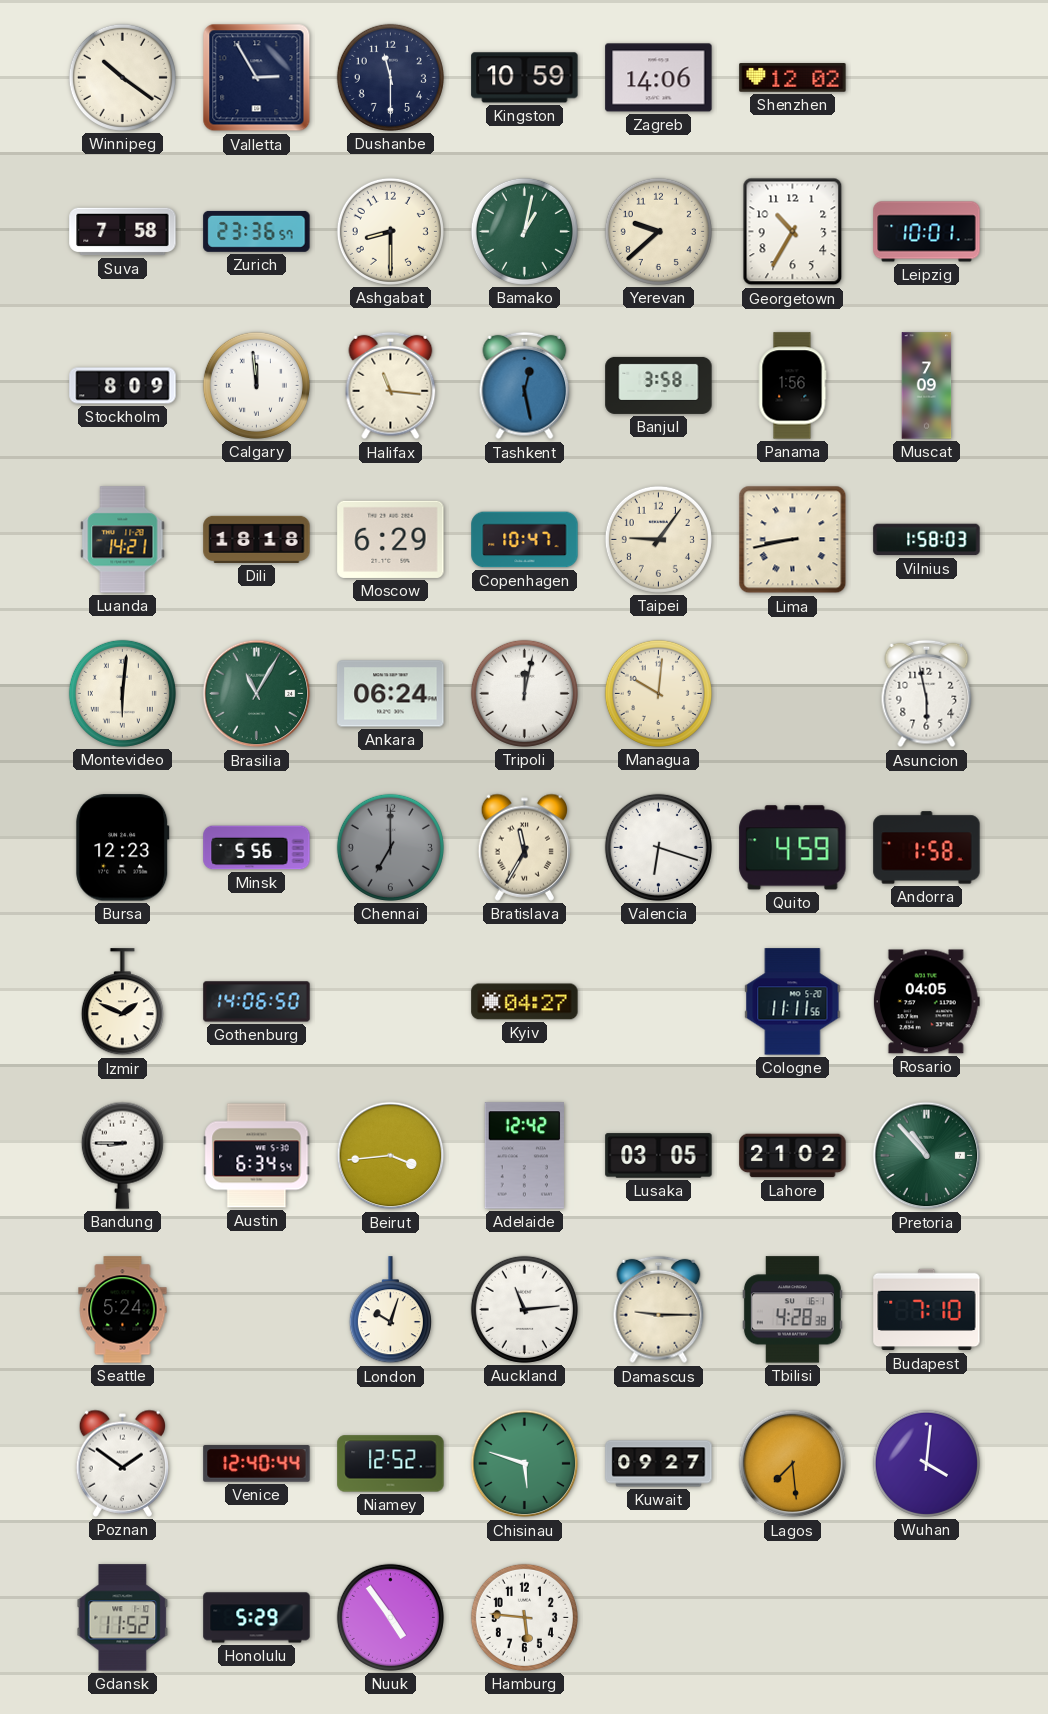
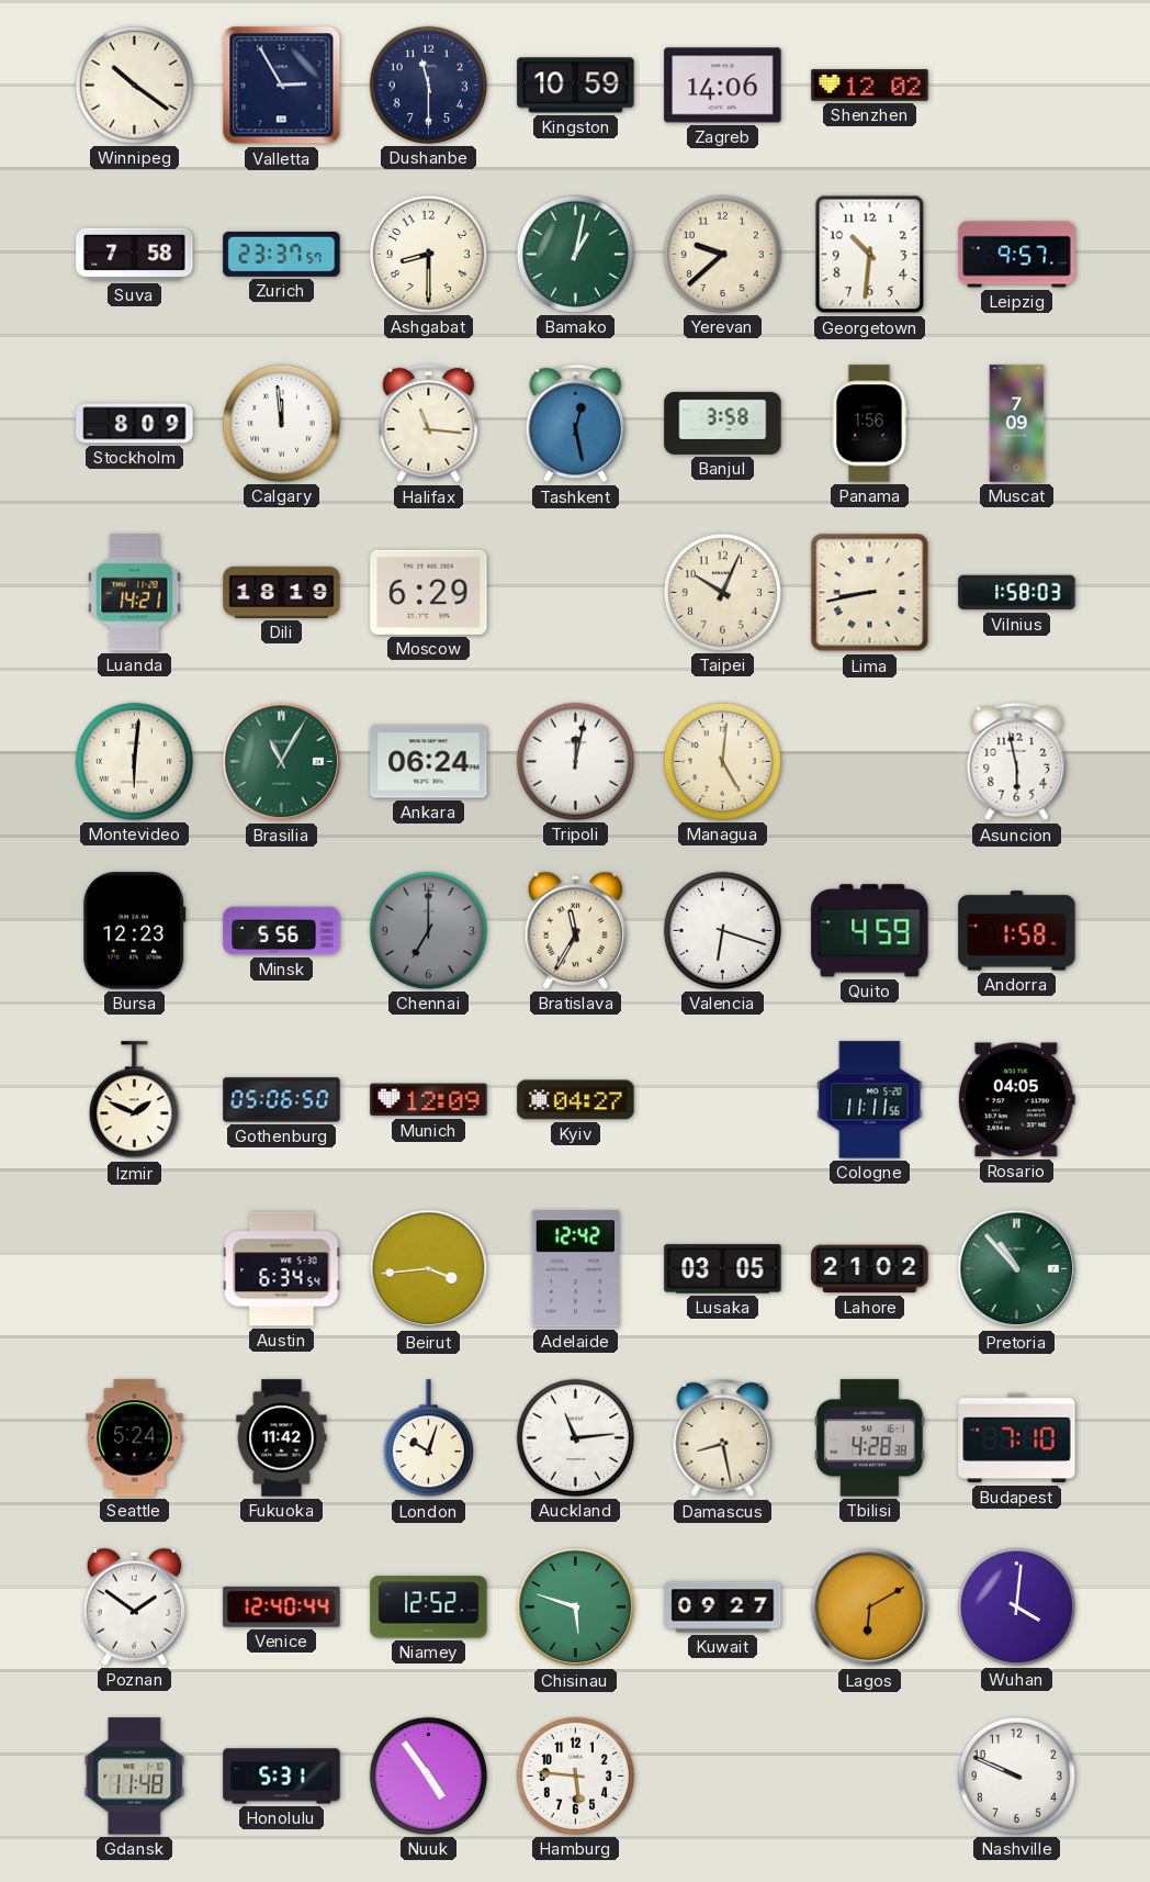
Zurich: 23:36 -> 23:37
Georgetown: 10:35 -> 10:31
Leipzig: 10:01 -> 9:57
Dili: 18:18 -> 18:19
Copenhagen: 10:47 -> none
Taipei: 9:06 -> 10:04
Managua: 10:01 -> 5:01
Gothenburg: 14:06 -> 05:06
Munich: none -> 12:09
Bandung: 8:45 -> none
Fukuoka: none -> 11:42
Damascus: 9:15 -> 8:28
Lagos: 7:29 -> 6:10
Gdansk: 11:52 -> 11:48
Honolulu: 5:29 -> 5:31
Nashville: none -> 9:49
